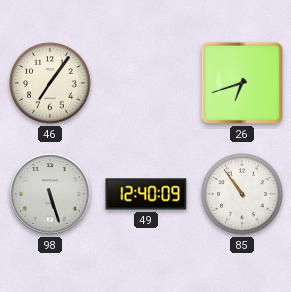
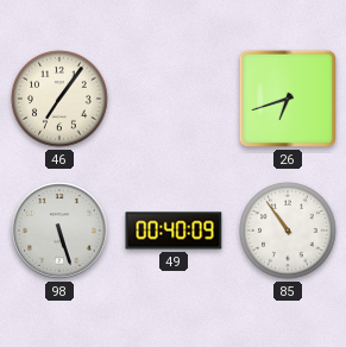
49: 12:40 -> 00:40
